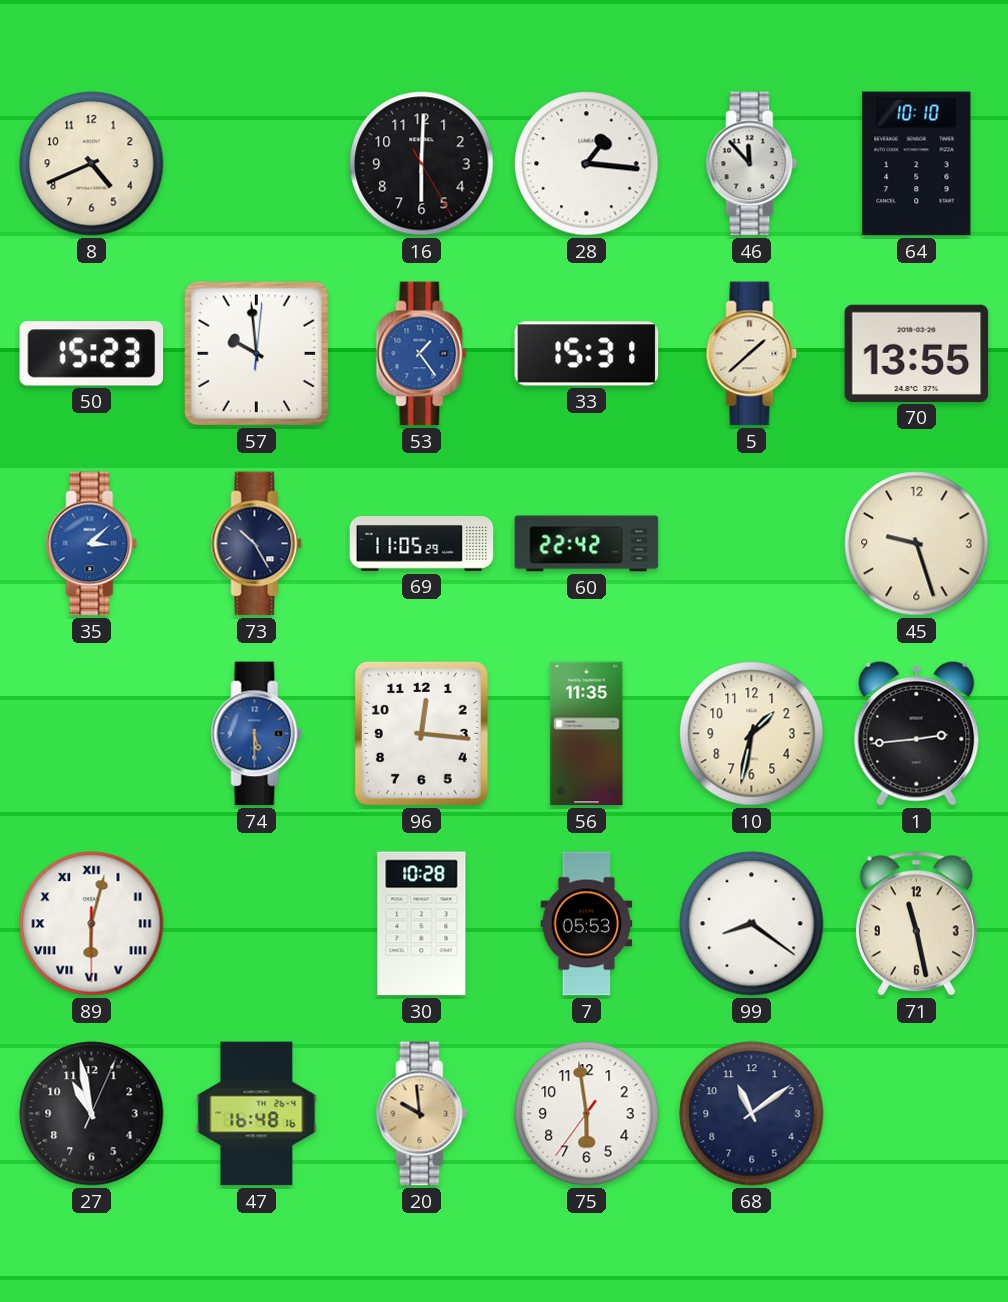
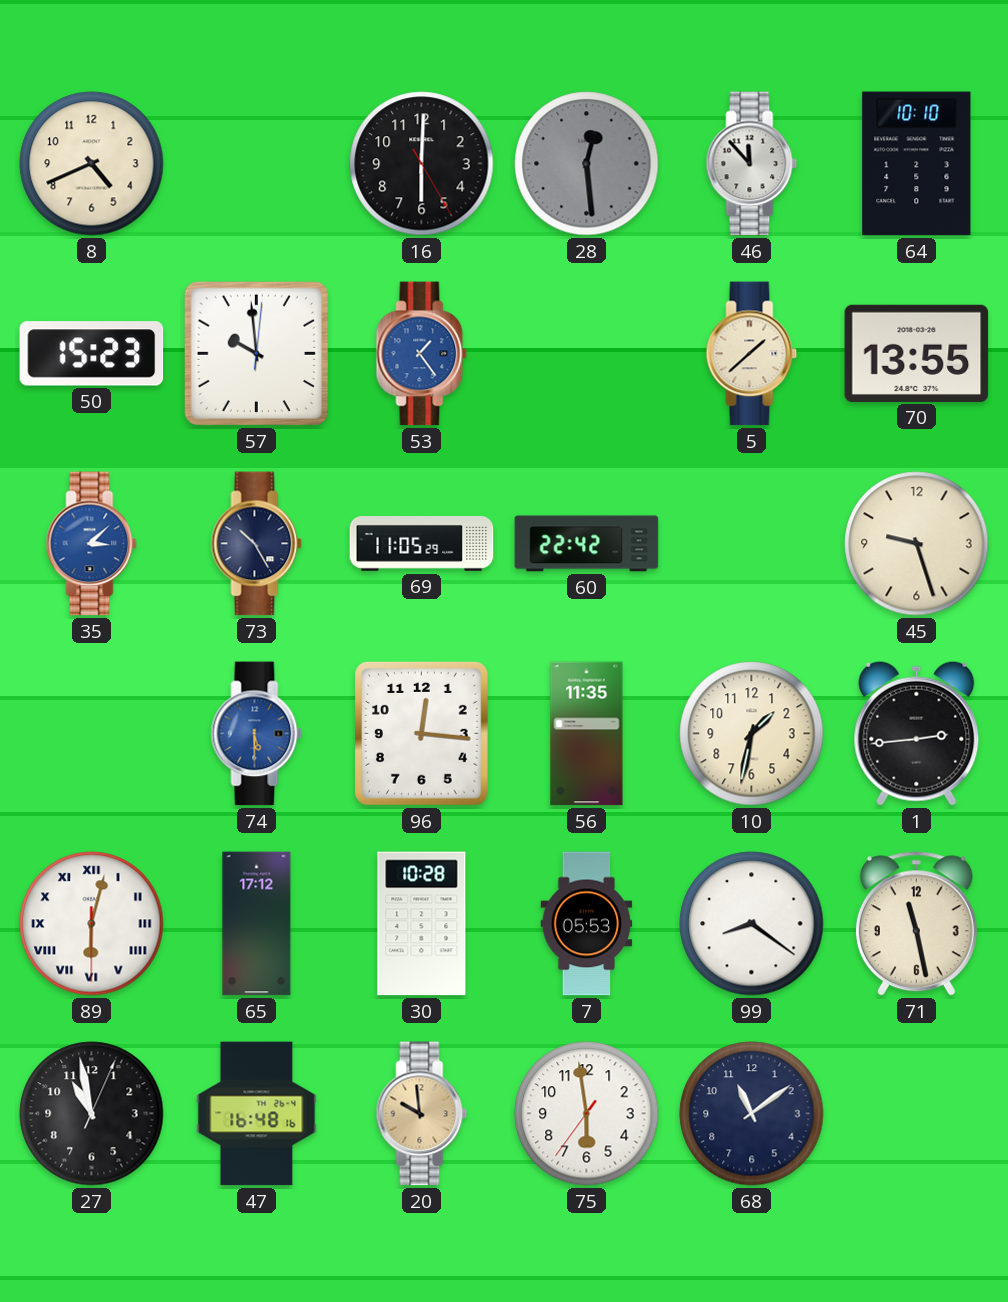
28: 1:16 -> 12:29
28 dial: white -> grey
33: 15:31 -> none
65: none -> 17:12
